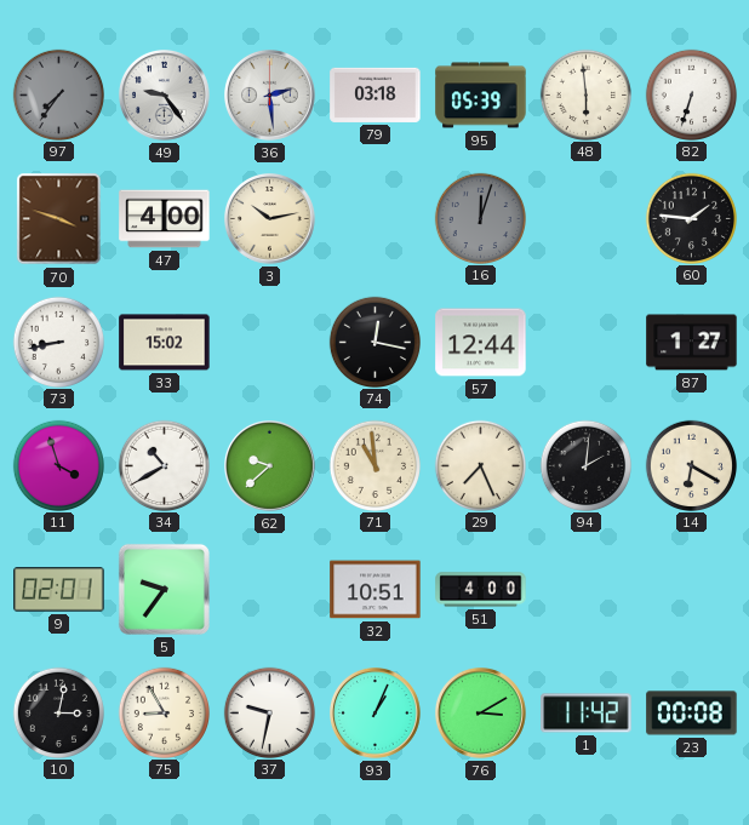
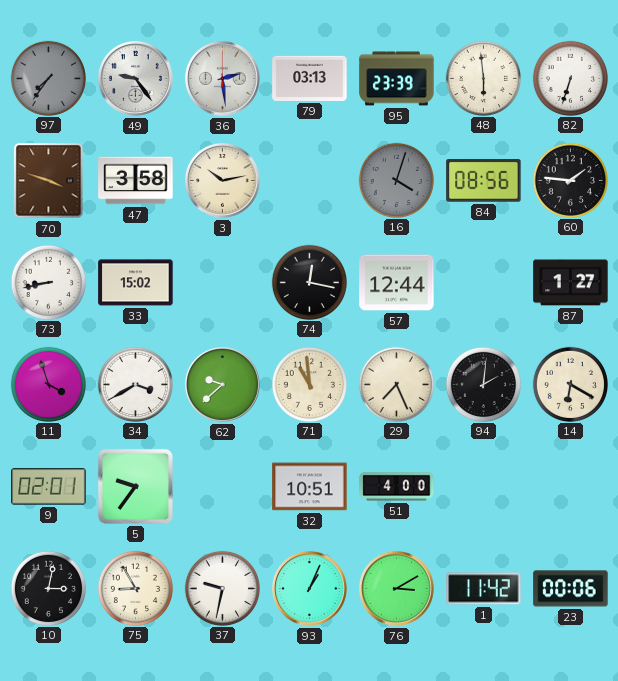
79: 03:18 -> 03:13
95: 05:39 -> 23:39
47: 4:00 -> 3:58
16: 12:03 -> 4:03
84: none -> 08:56
34: 10:40 -> 3:40
23: 00:08 -> 00:06
